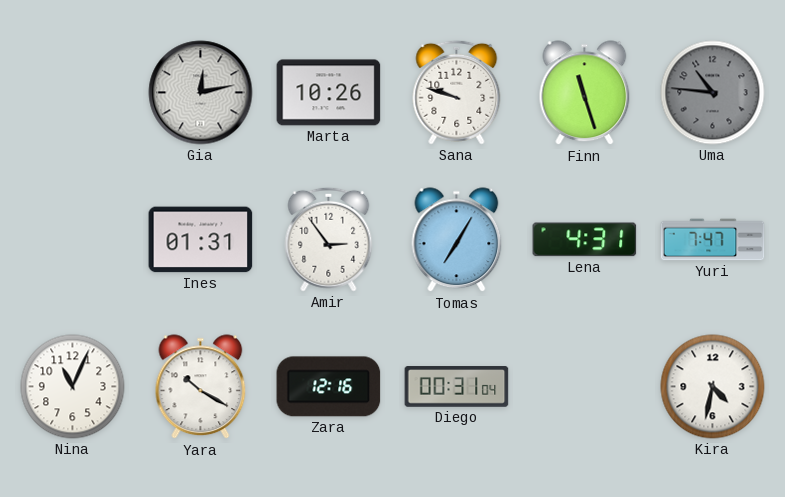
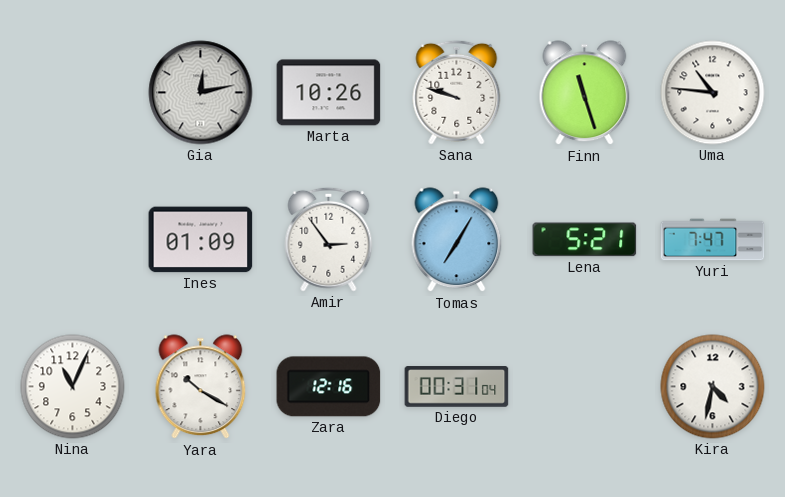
Uma dial: grey -> white
Ines: 01:31 -> 01:09
Lena: 4:31 -> 5:21
